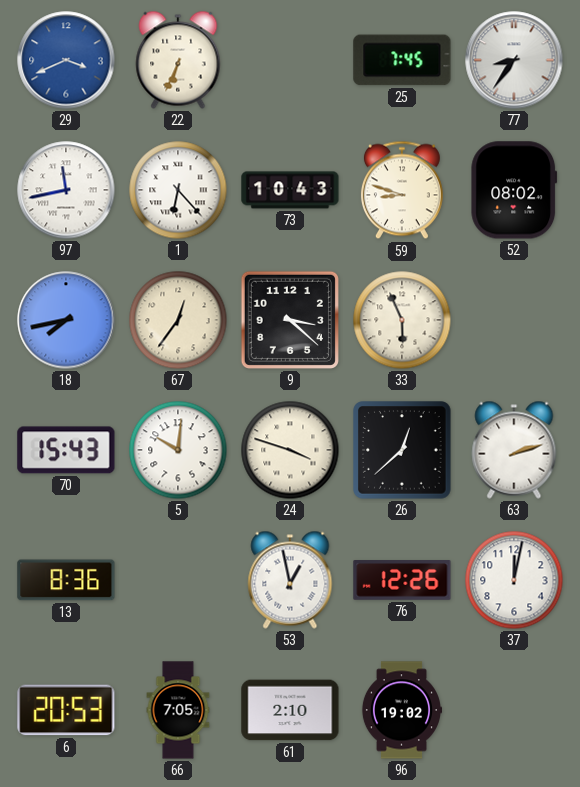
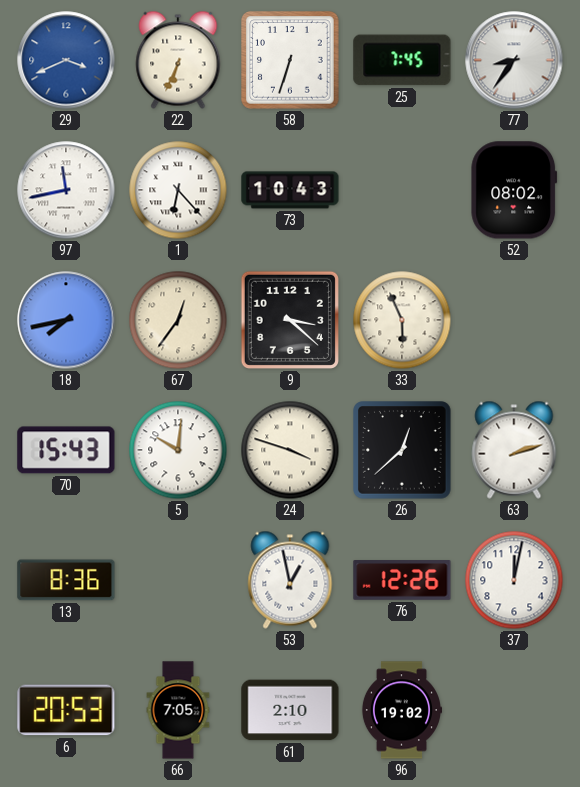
58: none -> 6:33
59: 8:48 -> none
